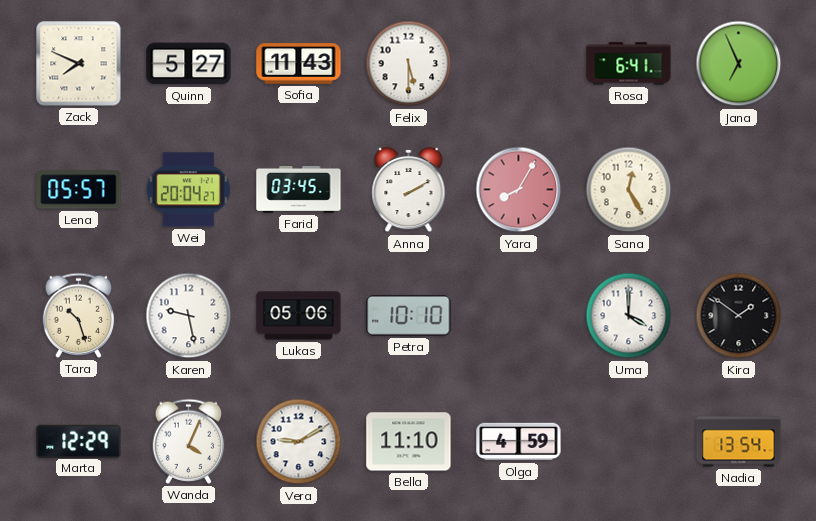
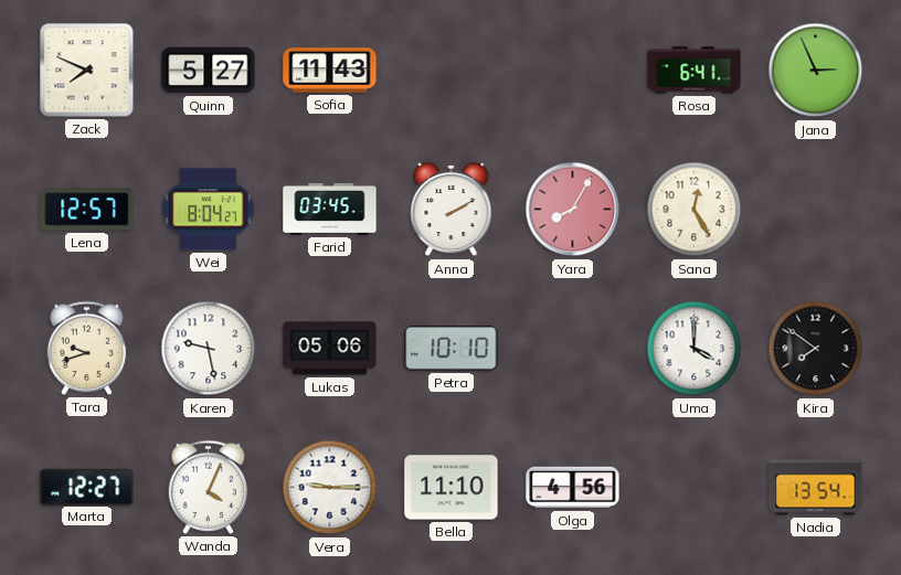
Felix: 5:30 -> none
Jana: 6:56 -> 2:56
Lena: 05:57 -> 12:57
Wei: 20:04 -> 8:04
Tara: 10:27 -> 9:42
Kira: 1:51 -> 7:51
Marta: 12:29 -> 12:27
Vera: 9:10 -> 9:15
Olga: 4:59 -> 4:56
